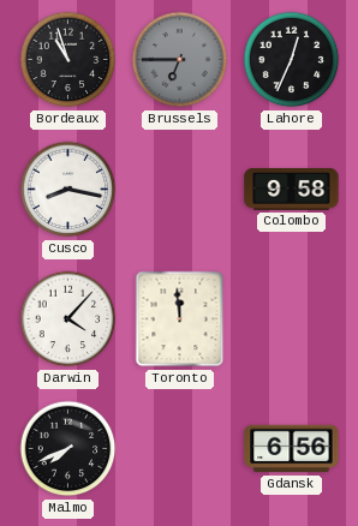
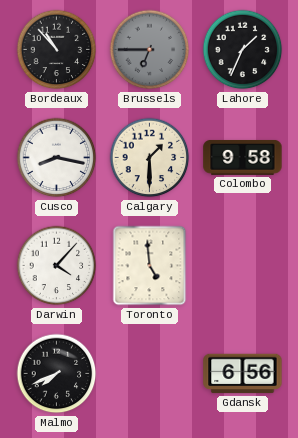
Bordeaux: 10:57 -> 10:53
Lahore: 12:34 -> 1:34
Calgary: none -> 1:30
Toronto: 11:59 -> 4:59
